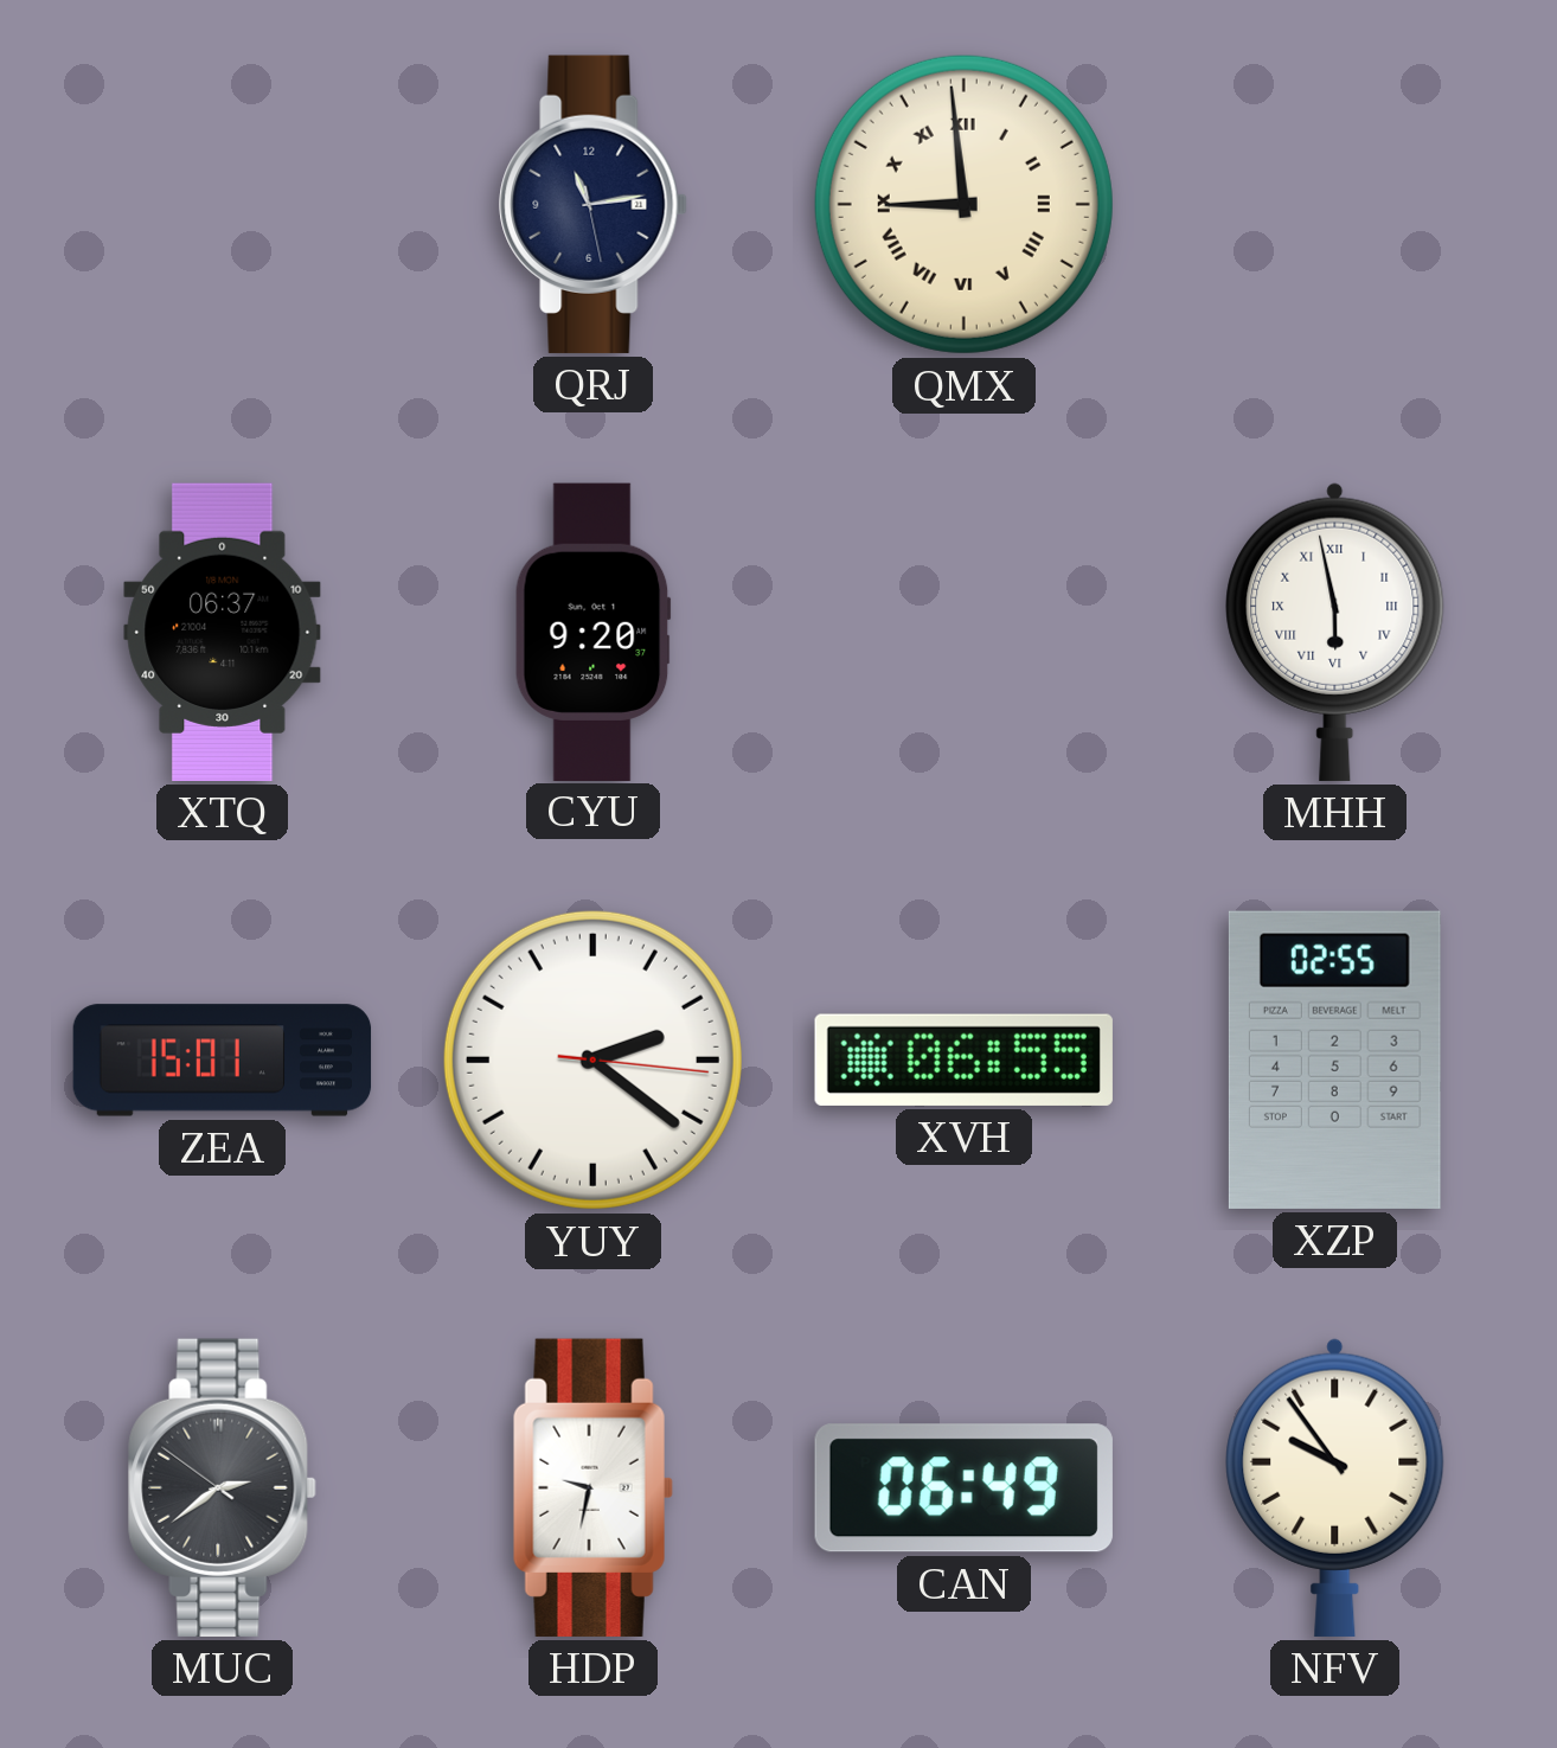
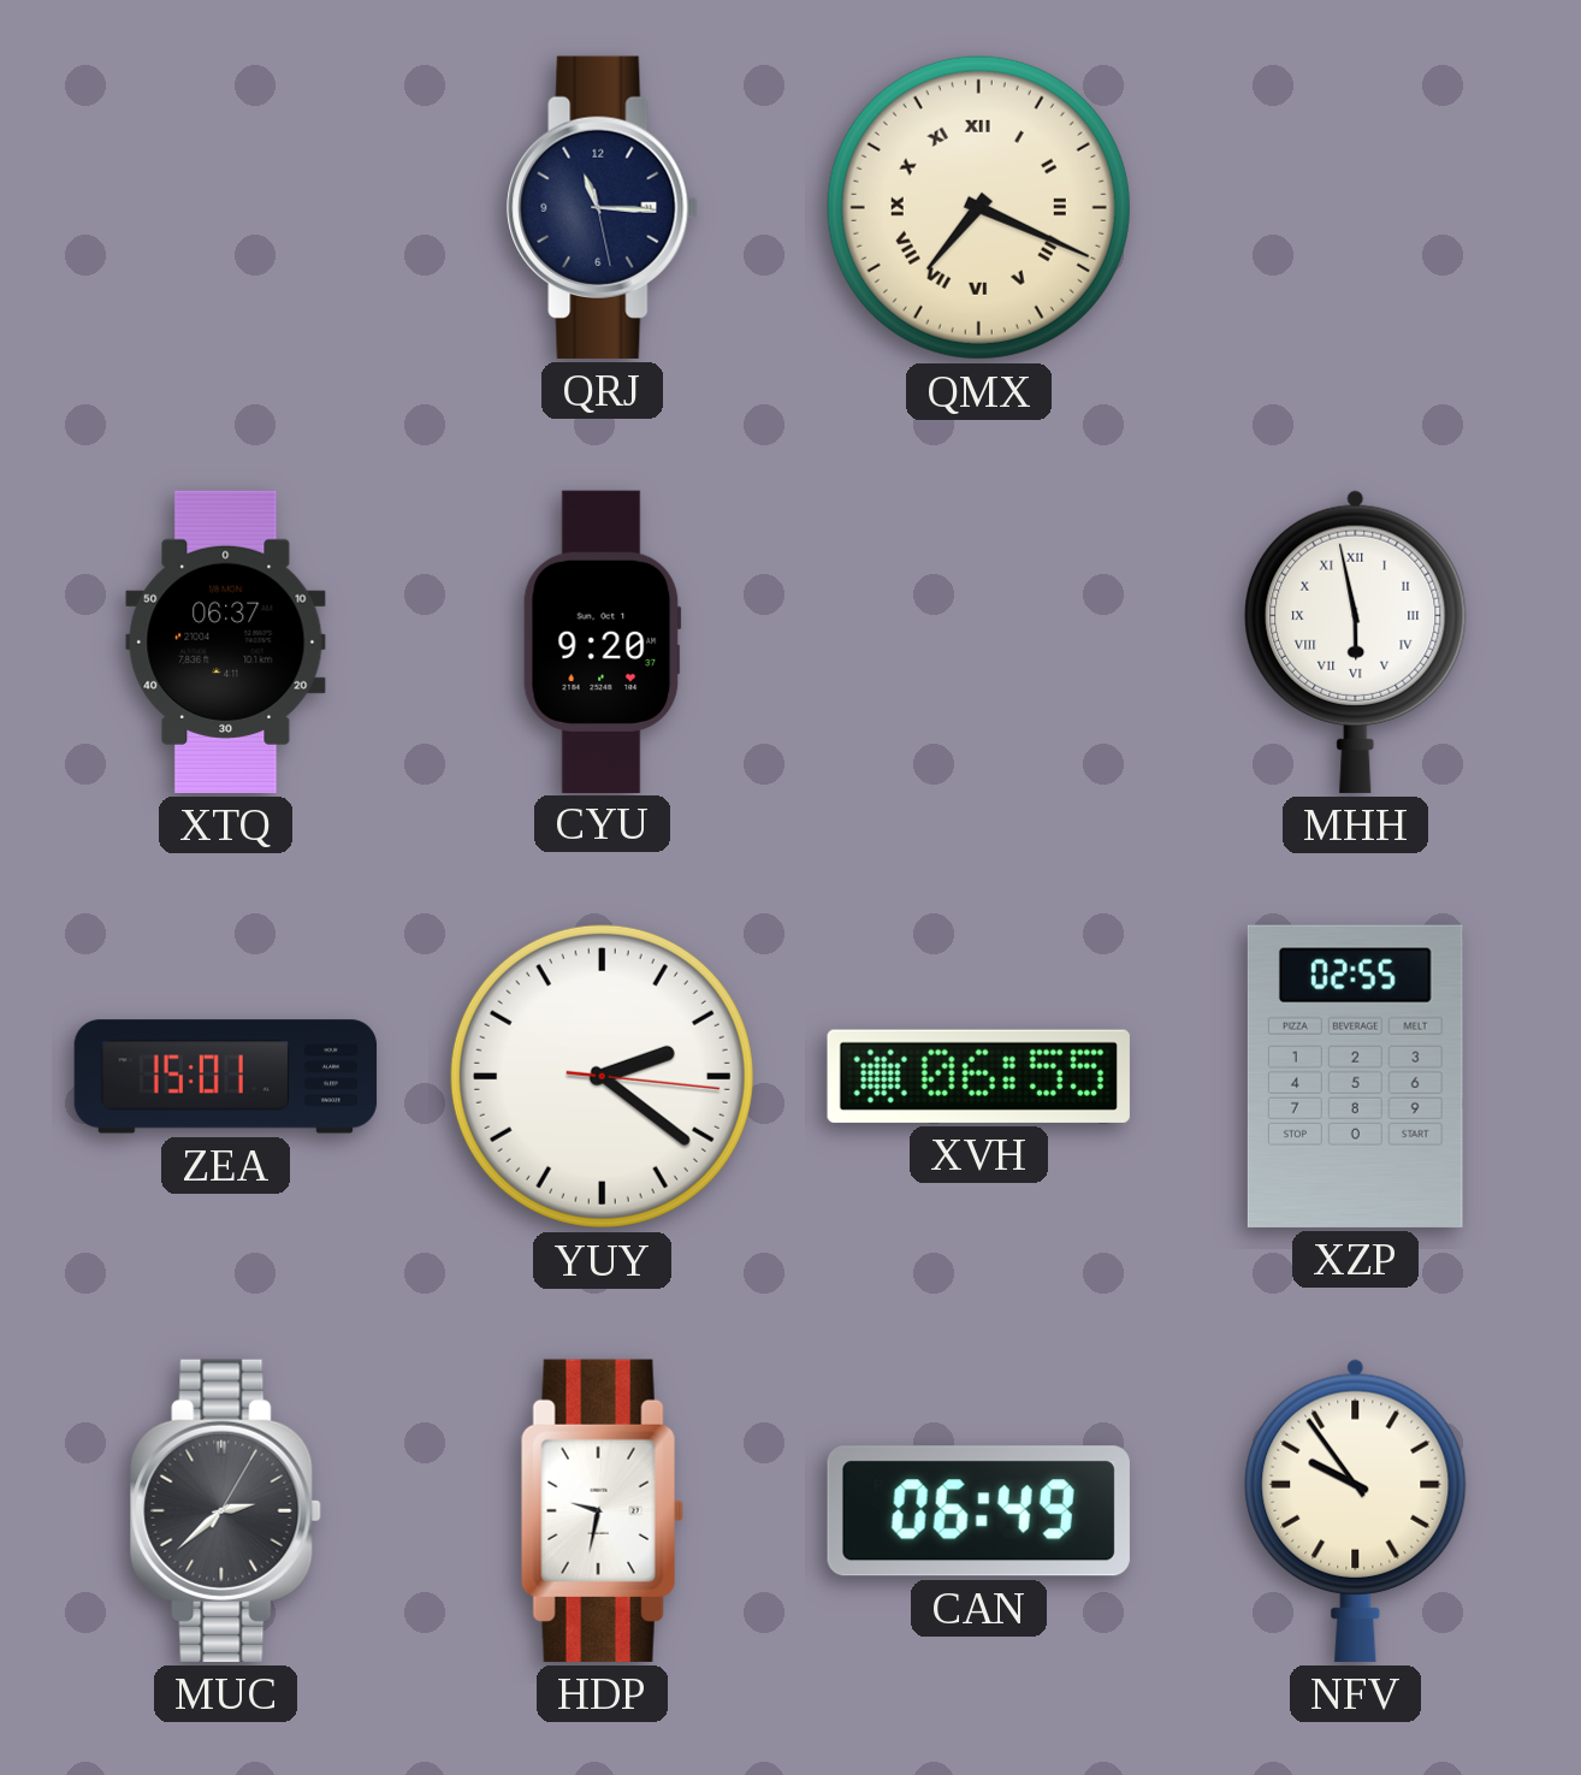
QRJ: 11:13 -> 11:15
QMX: 8:59 -> 7:19
MUC: 2:38:51 -> 2:38:05
